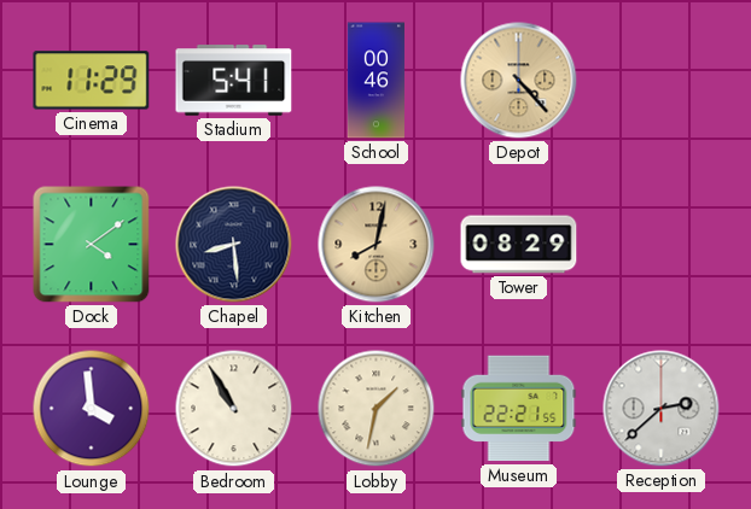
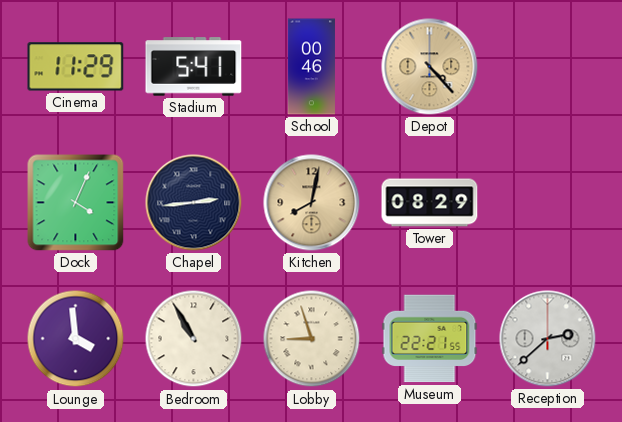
Dock: 4:09 -> 4:04
Chapel: 8:29 -> 2:44
Lobby: 1:32 -> 8:57
